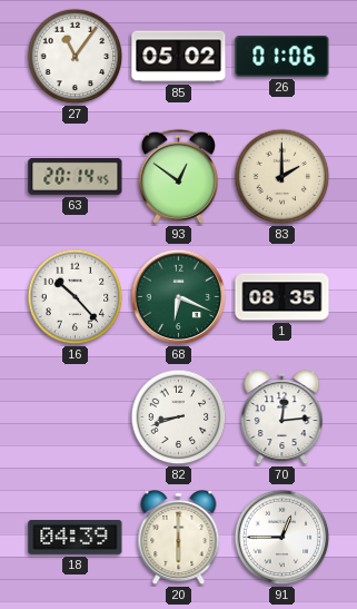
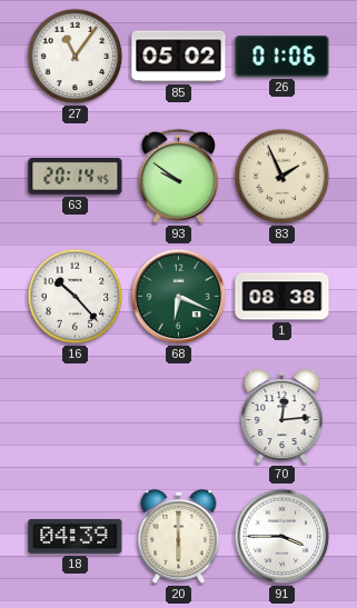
93: 12:51 -> 9:51
83: 2:00 -> 1:56
1: 08:35 -> 08:38
82: 8:42 -> none
91: 12:45 -> 3:45
